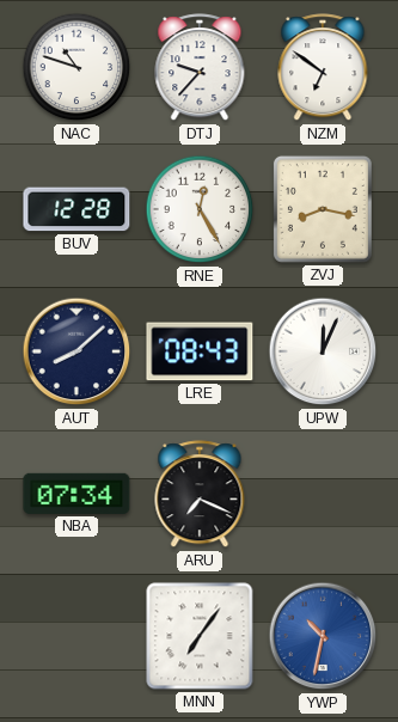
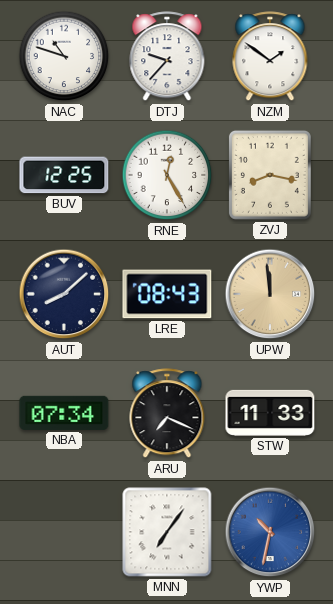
NZM: 6:51 -> 1:51
BUV: 12:28 -> 12:25
UPW: 12:04 -> 11:59
UPW dial: white -> champagne
STW: none -> 11:33
